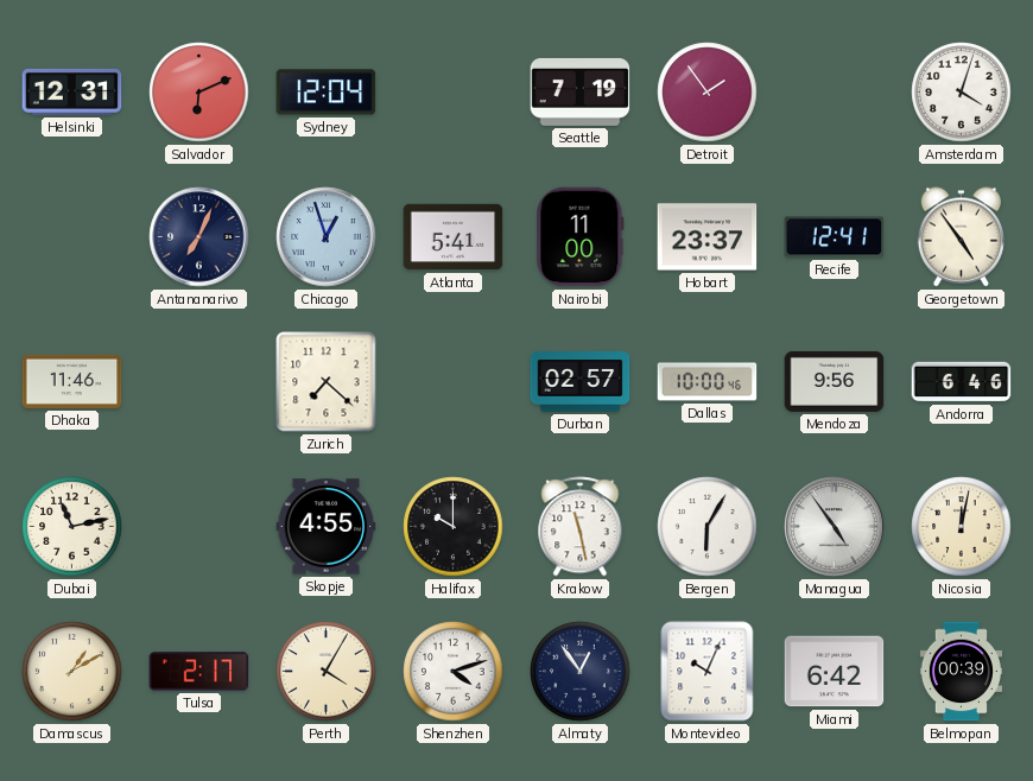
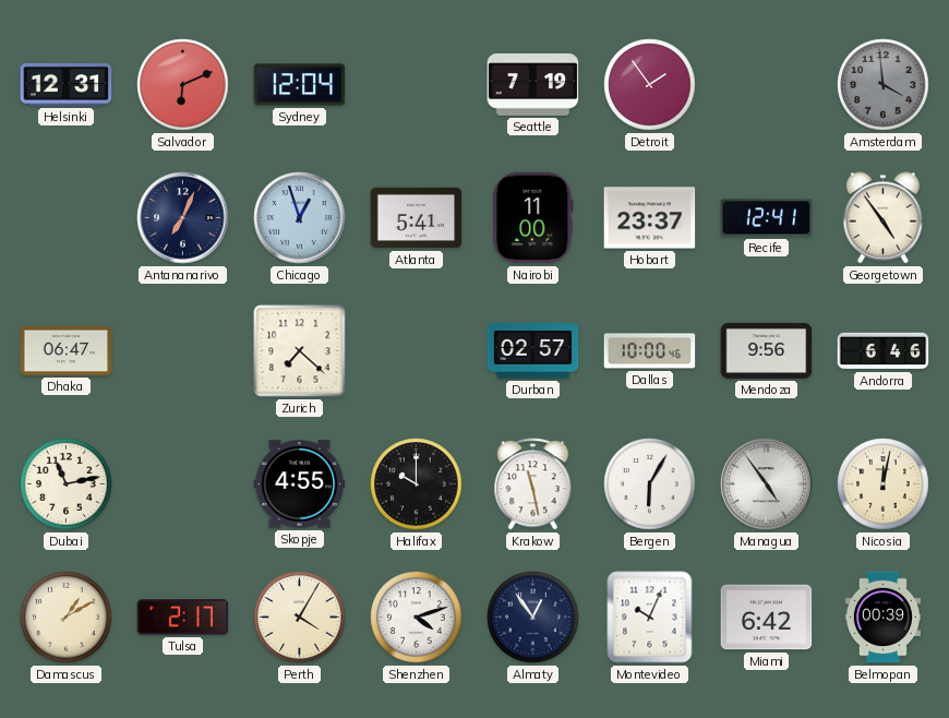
Amsterdam: 4:03 -> 3:59
Amsterdam dial: white -> grey
Dhaka: 11:46 -> 06:47
